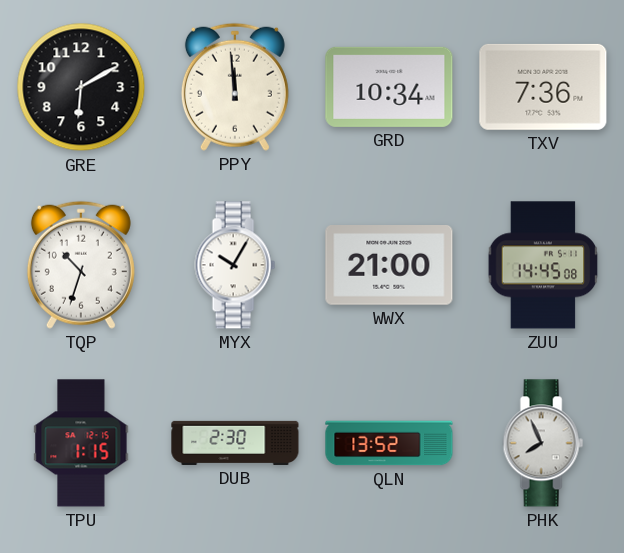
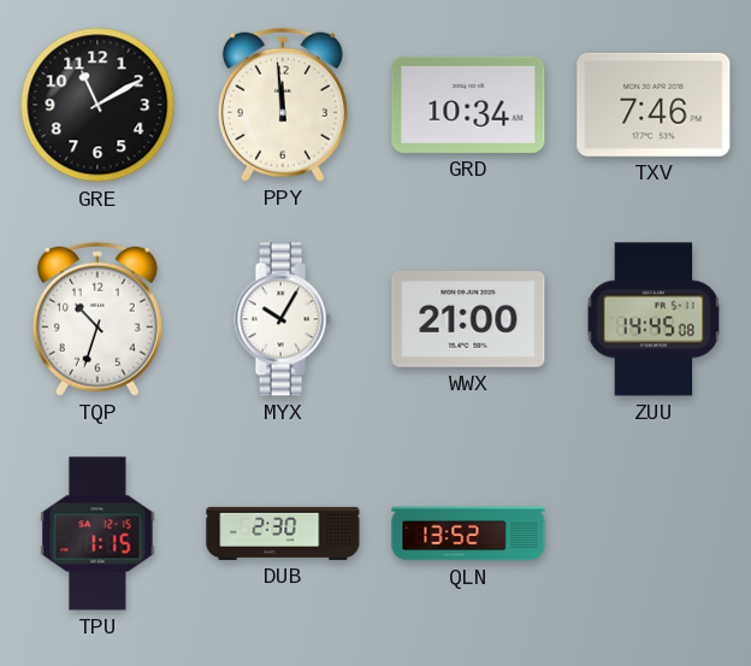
GRE: 6:10 -> 11:10
TXV: 7:36 -> 7:46
PHK: 7:56 -> none
